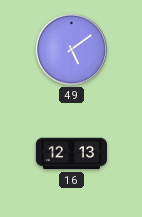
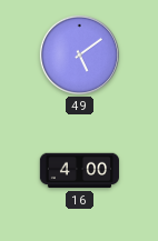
16: 12:13 -> 4:00
